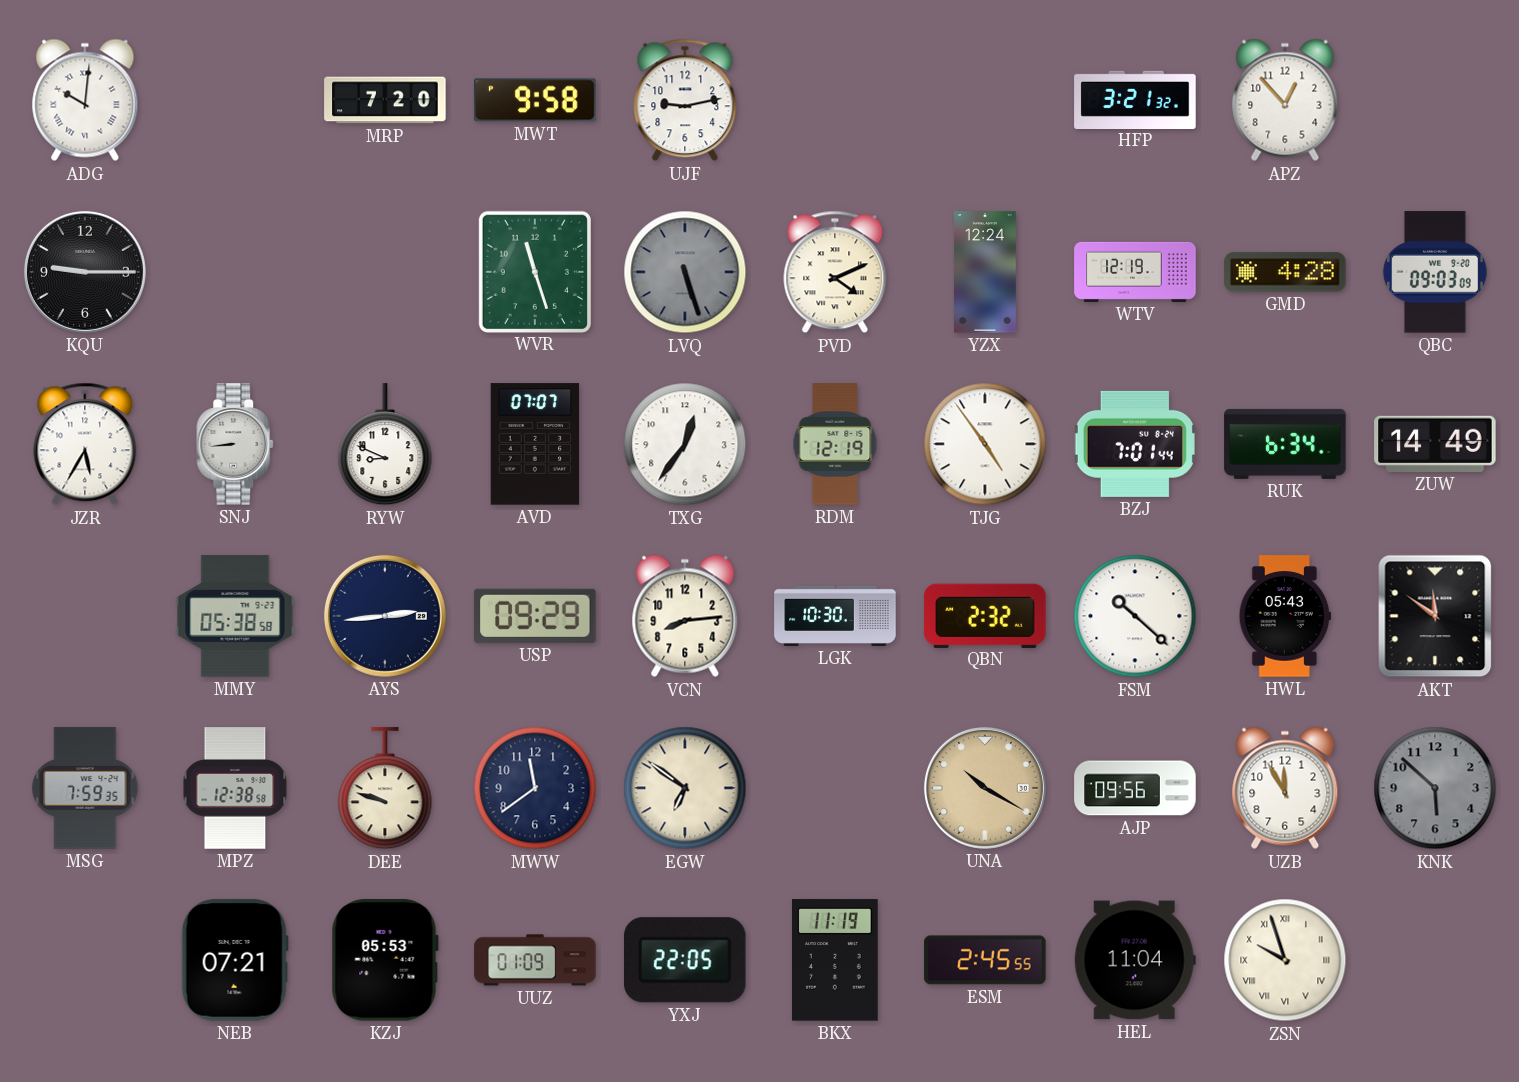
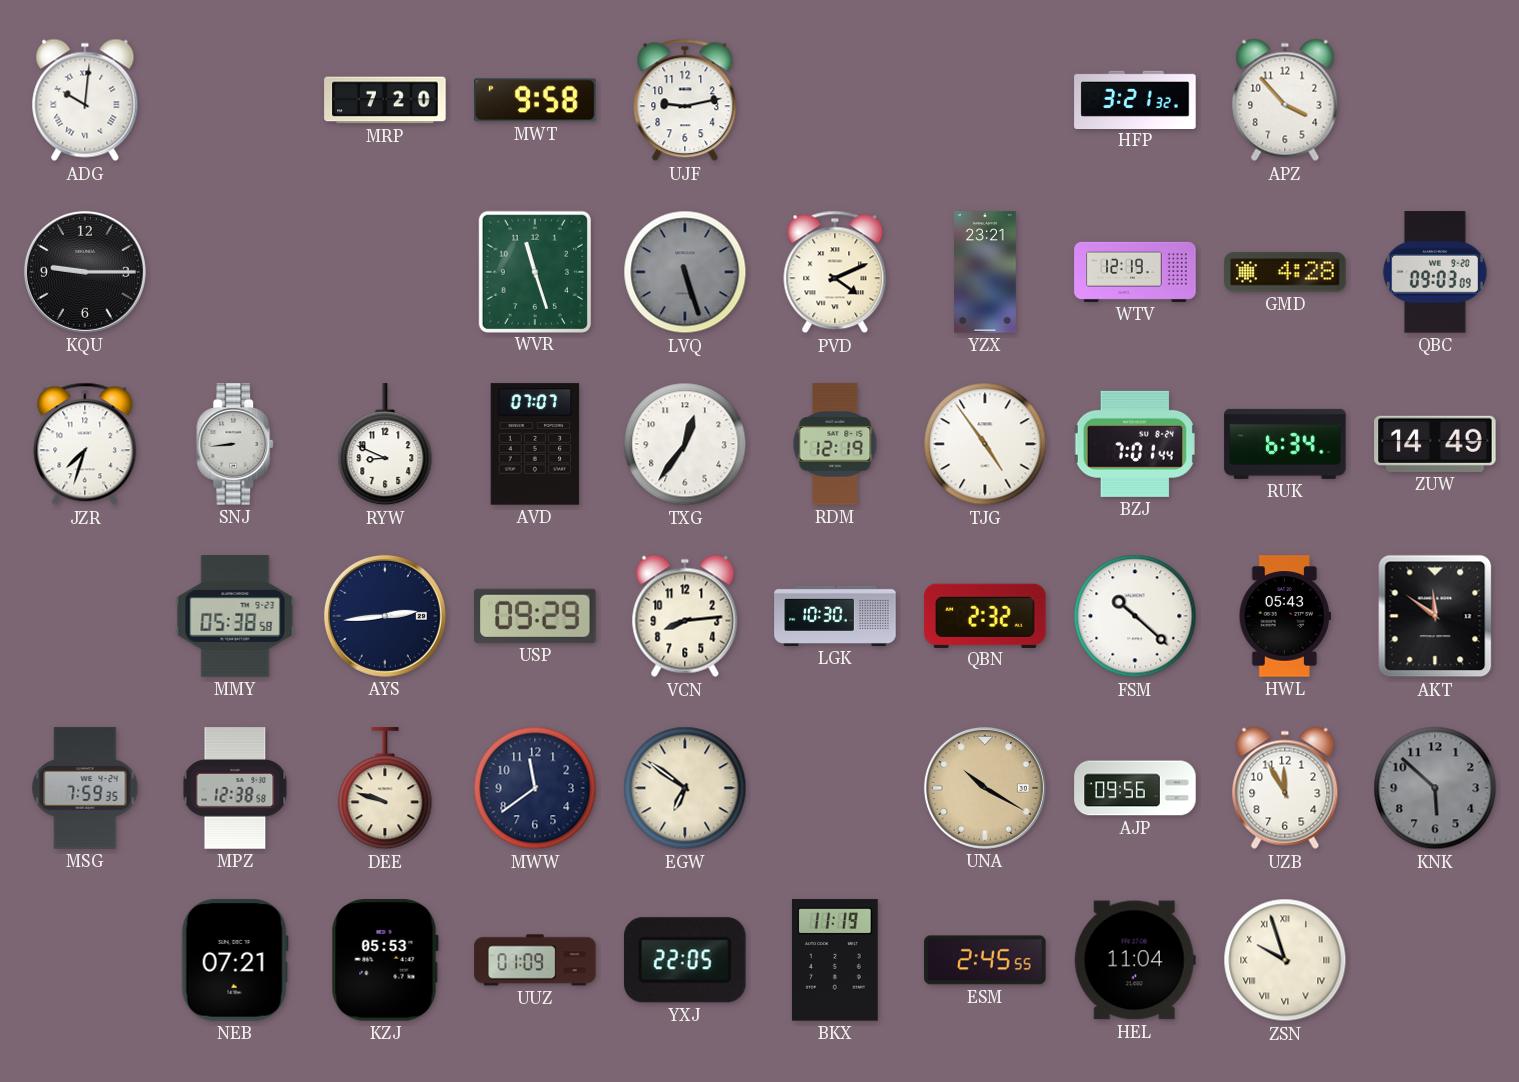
APZ: 12:53 -> 3:53
YZX: 12:24 -> 23:21
JZR: 5:35 -> 7:33
